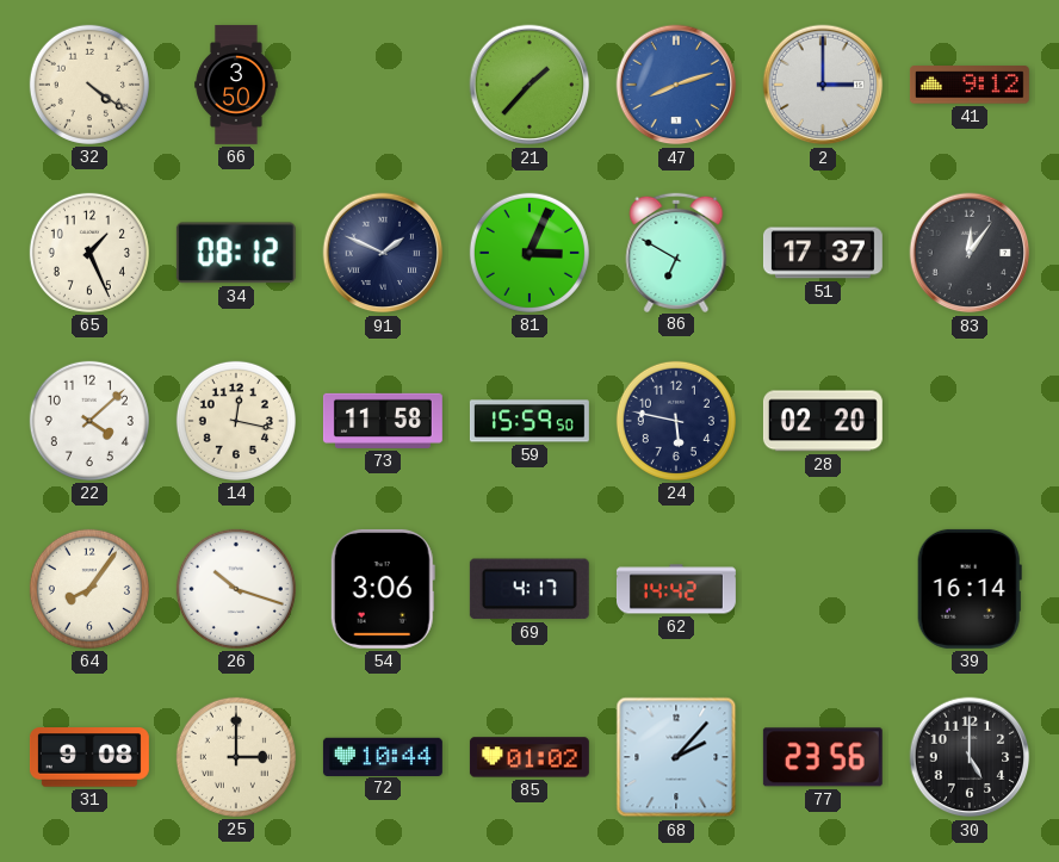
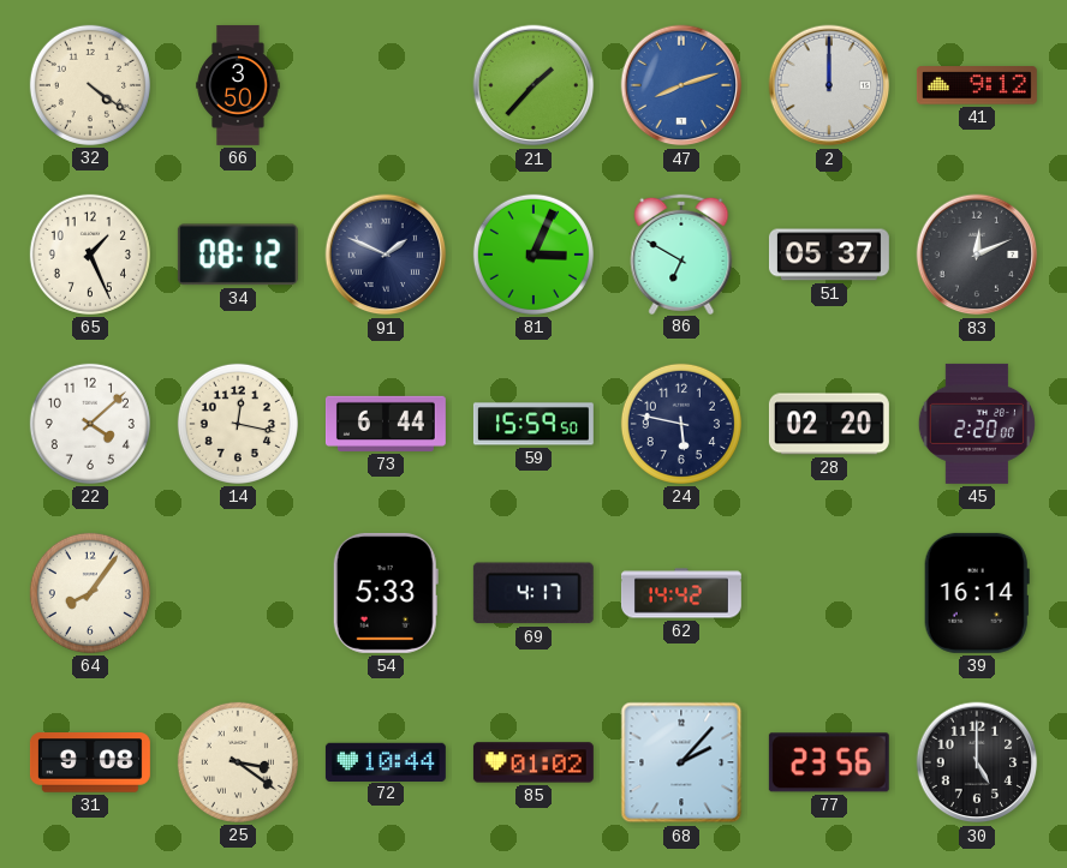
2: 3:00 -> 12:00
51: 17:37 -> 05:37
83: 12:06 -> 12:11
73: 11:58 -> 6:44
45: none -> 2:20
26: 10:18 -> none
54: 3:06 -> 5:33
25: 3:00 -> 3:21
